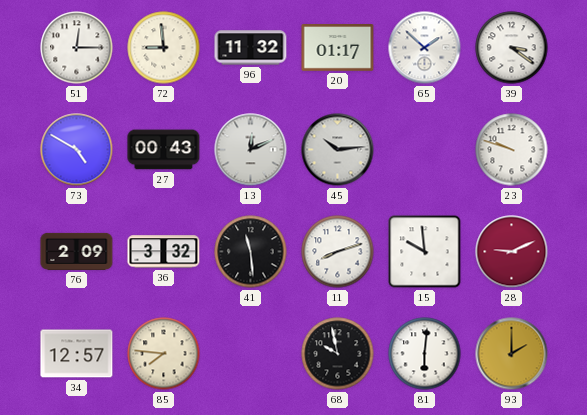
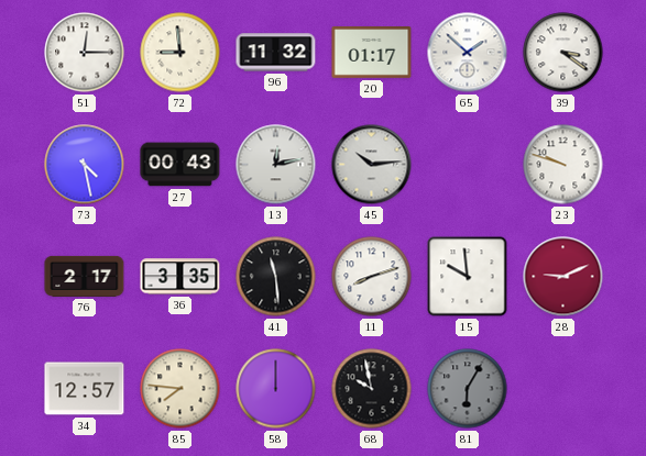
73: 4:50 -> 4:28
13: 12:11 -> 12:13
76: 2:09 -> 2:17
36: 3:32 -> 3:35
58: none -> 12:00
81: 6:01 -> 6:05
81 dial: white -> grey
93: 2:00 -> none
